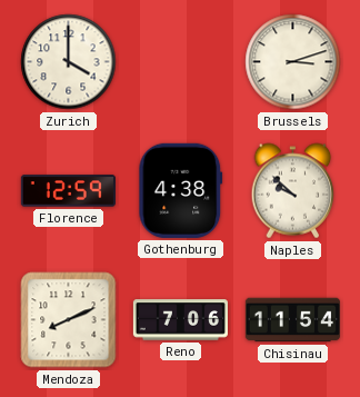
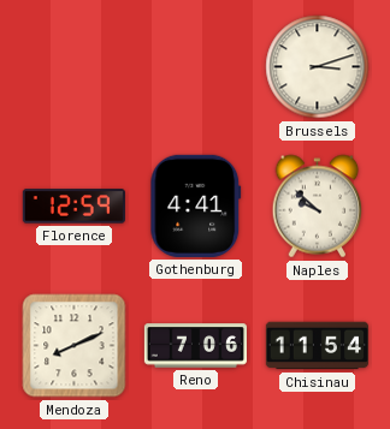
Zurich: 4:00 -> none
Gothenburg: 4:38 -> 4:41
